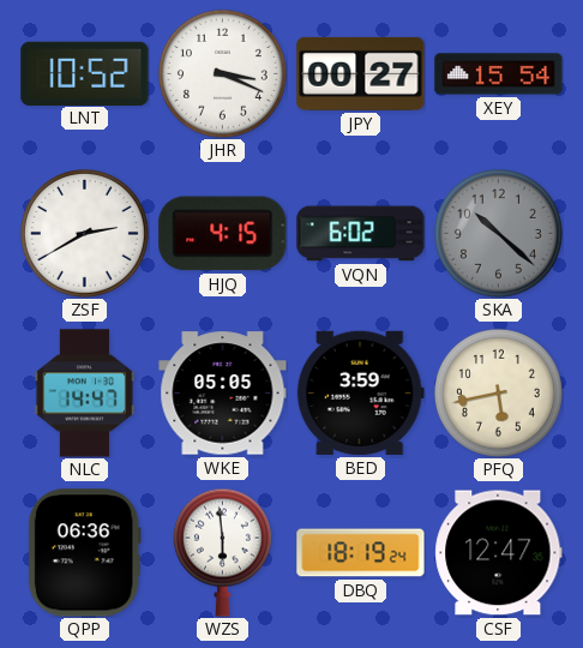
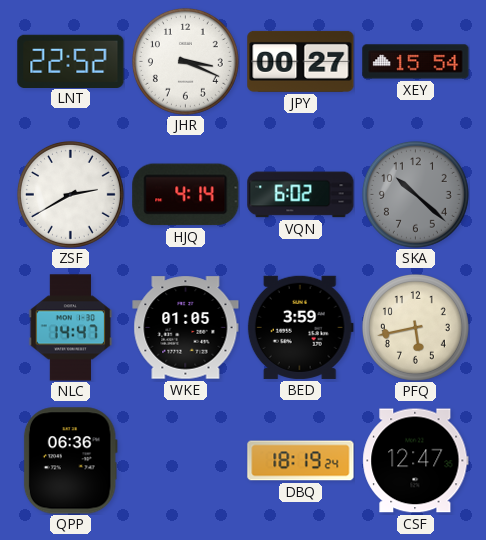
LNT: 10:52 -> 22:52
HJQ: 4:15 -> 4:14
WKE: 05:05 -> 01:05
WZS: 5:59 -> none
